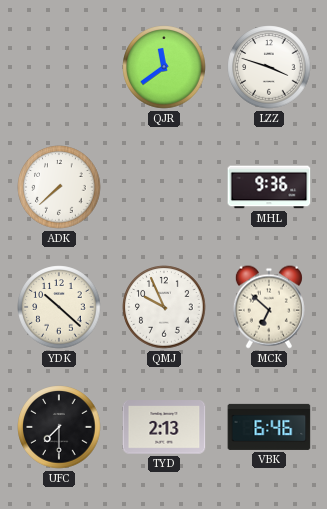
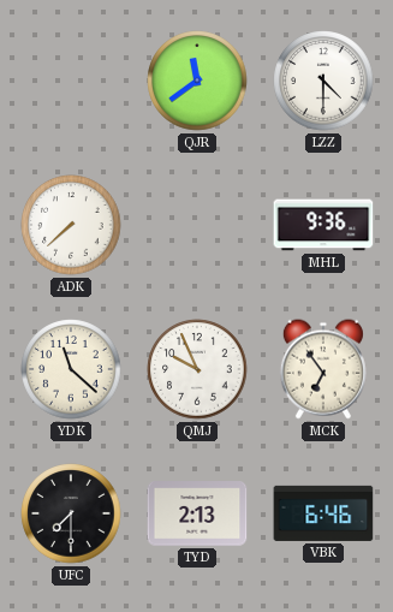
LZZ: 3:48 -> 4:30
YDK: 10:22 -> 11:22
MCK: 6:52 -> 6:54
